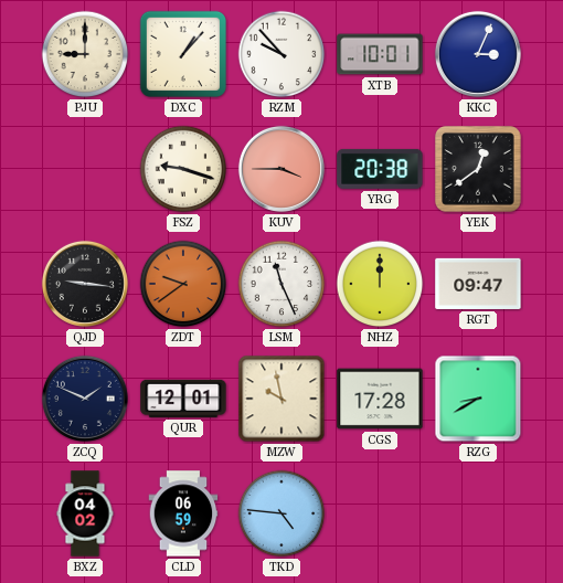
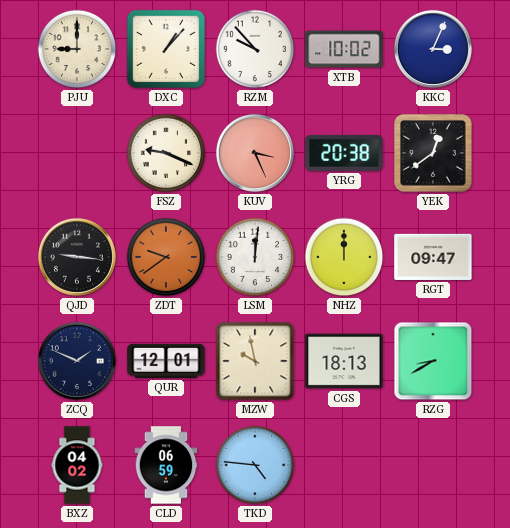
XTB: 10:01 -> 10:02
FSZ: 9:18 -> 9:19
KUV: 3:45 -> 3:26
LSM: 11:26 -> 12:01
CGS: 17:28 -> 18:13
